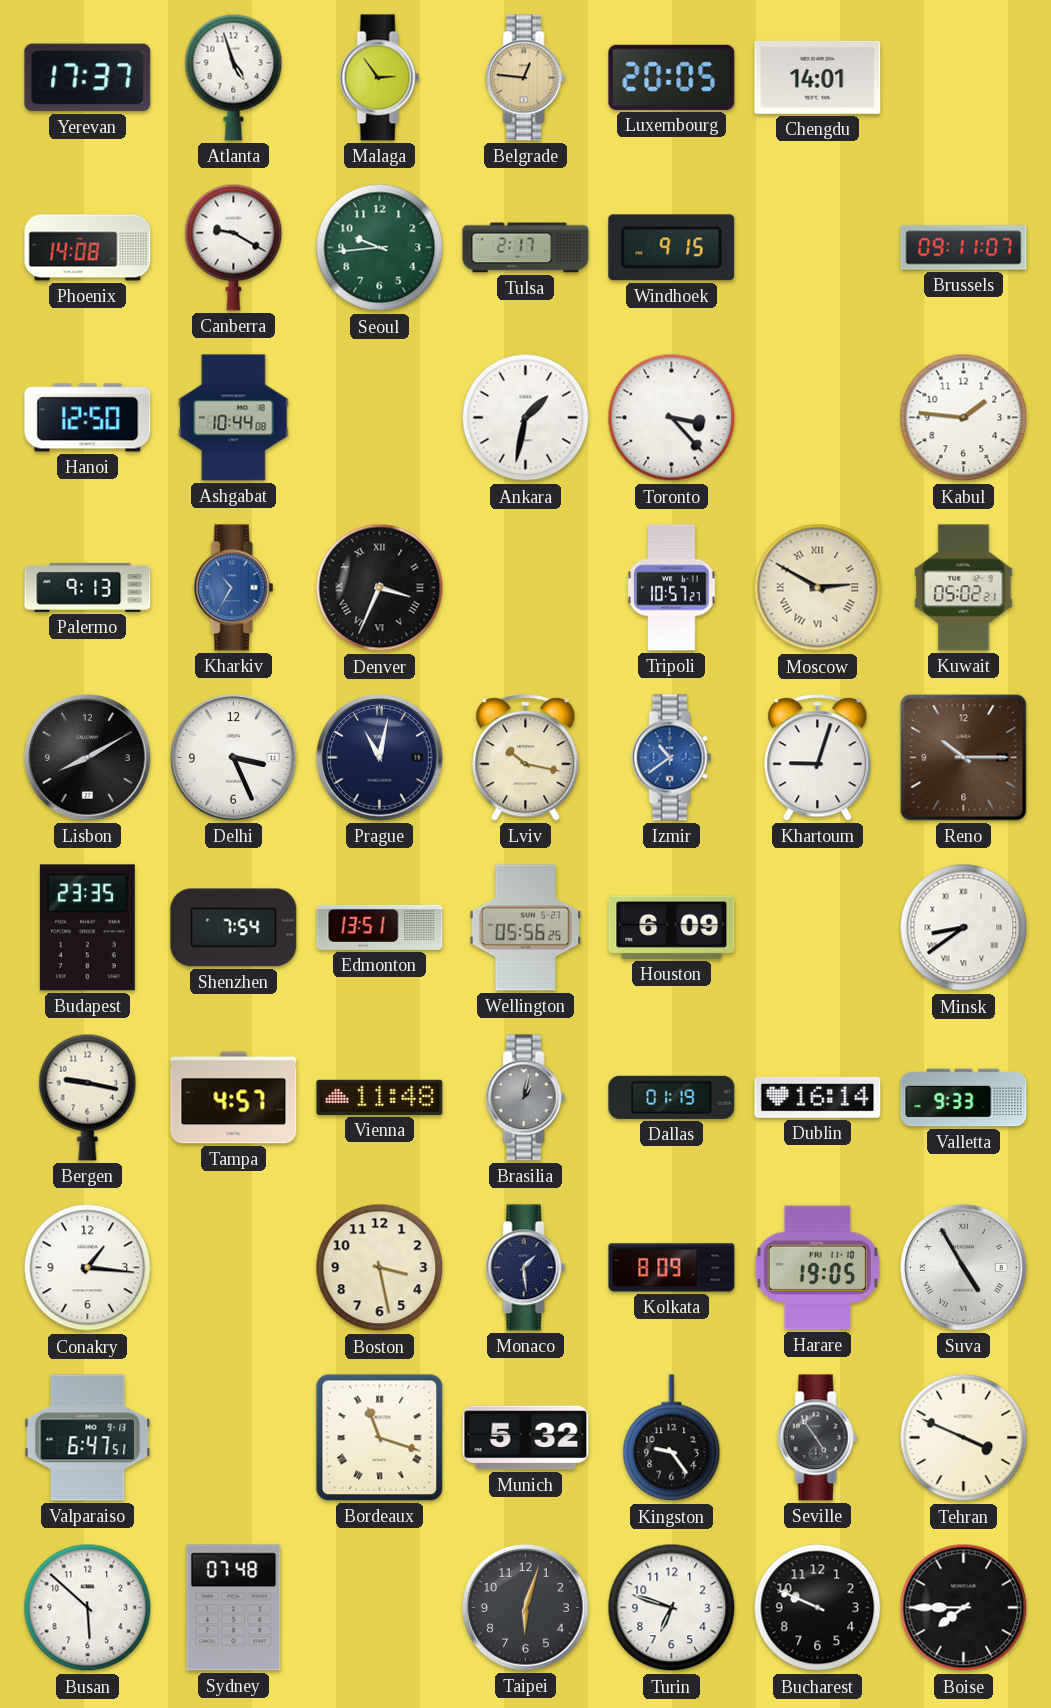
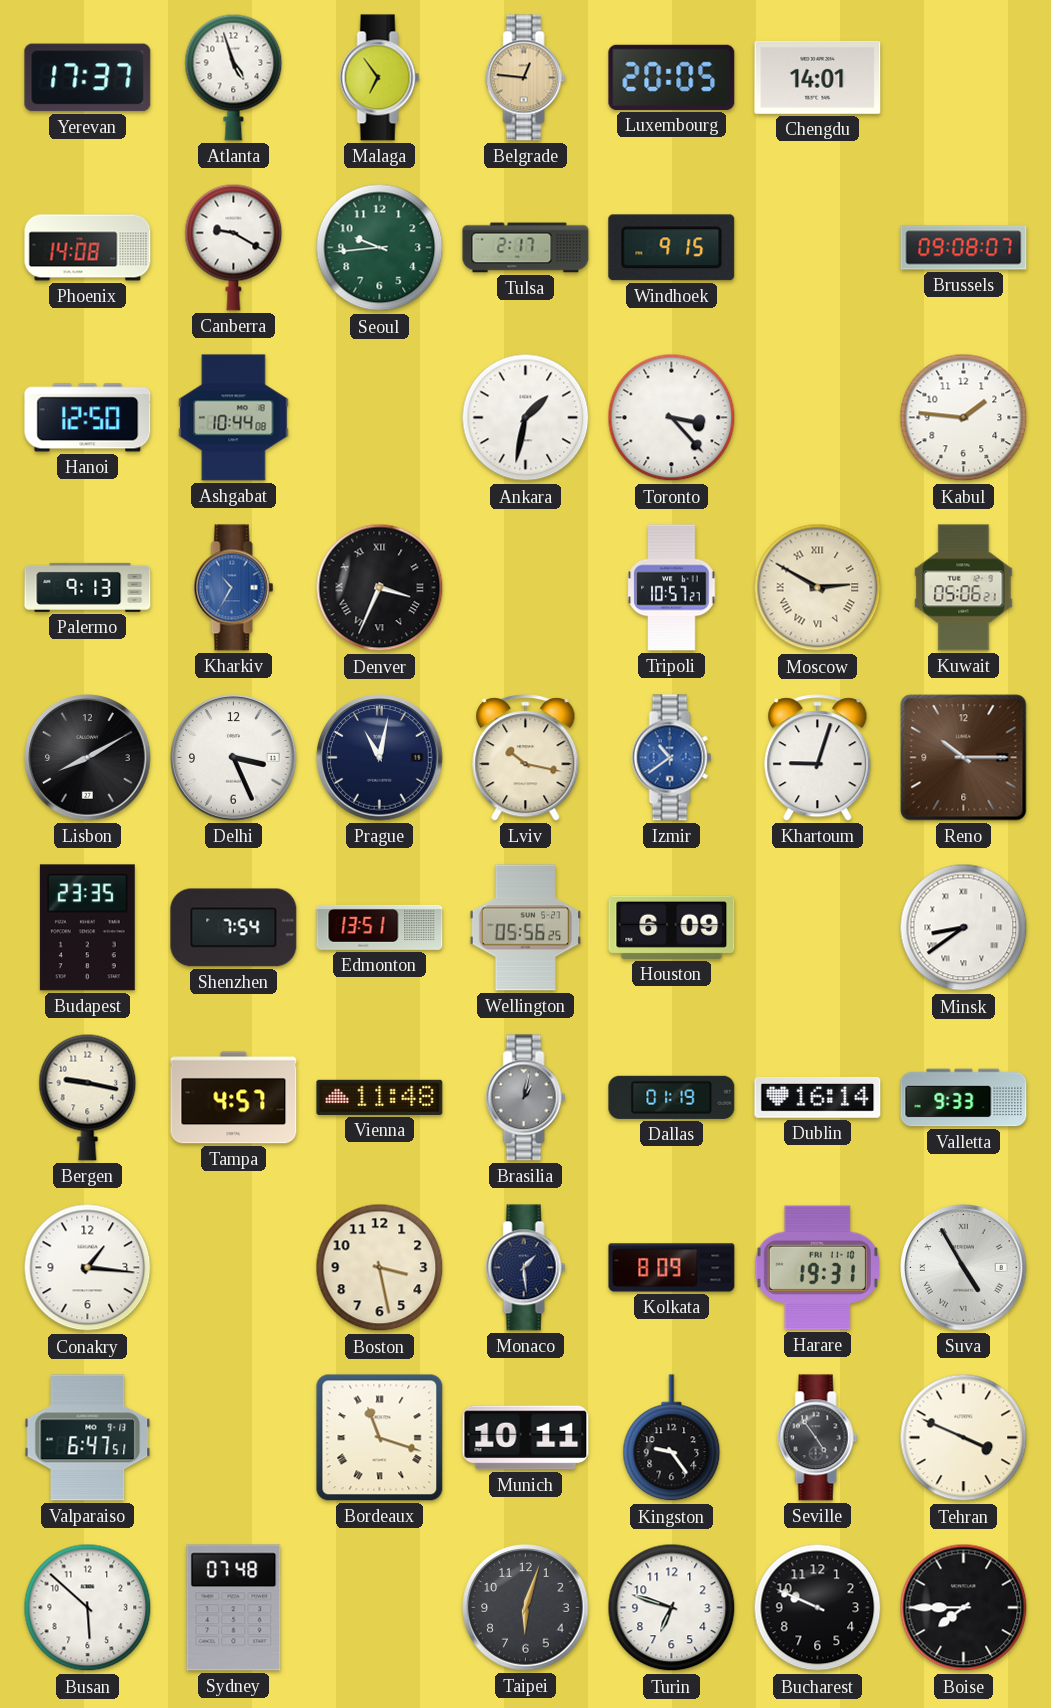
Malaga: 2:54 -> 6:54
Brussels: 09:11 -> 09:08
Kuwait: 05:02 -> 05:06
Harare: 19:05 -> 19:31
Munich: 5:32 -> 10:11
